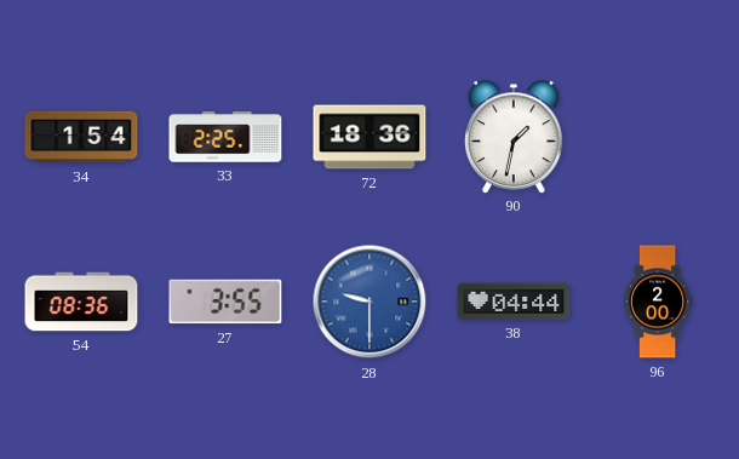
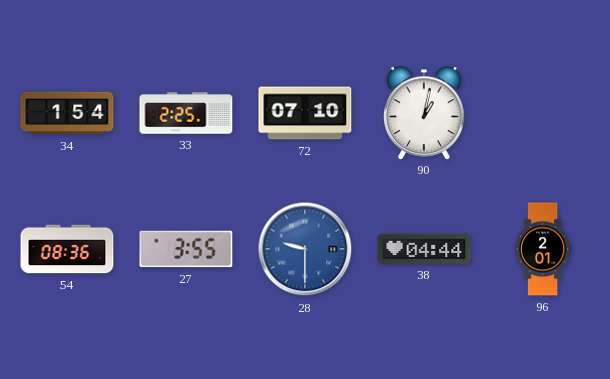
72: 18:36 -> 07:10
90: 1:32 -> 1:02
96: 2:00 -> 2:01
